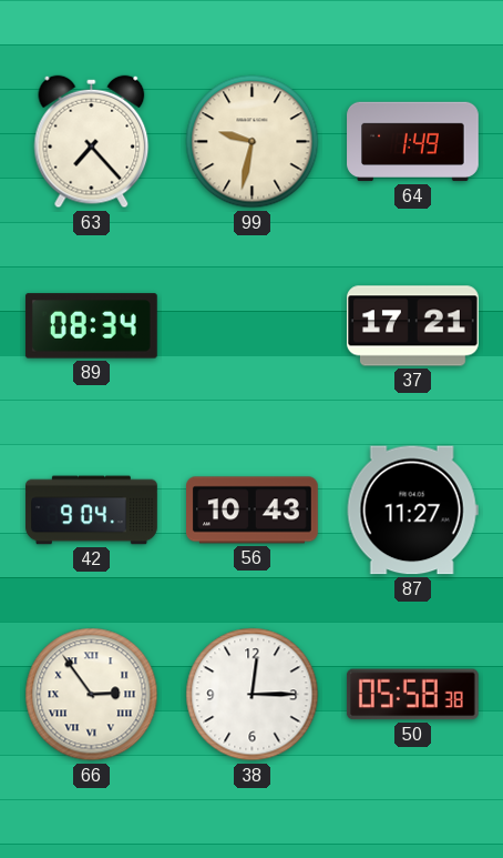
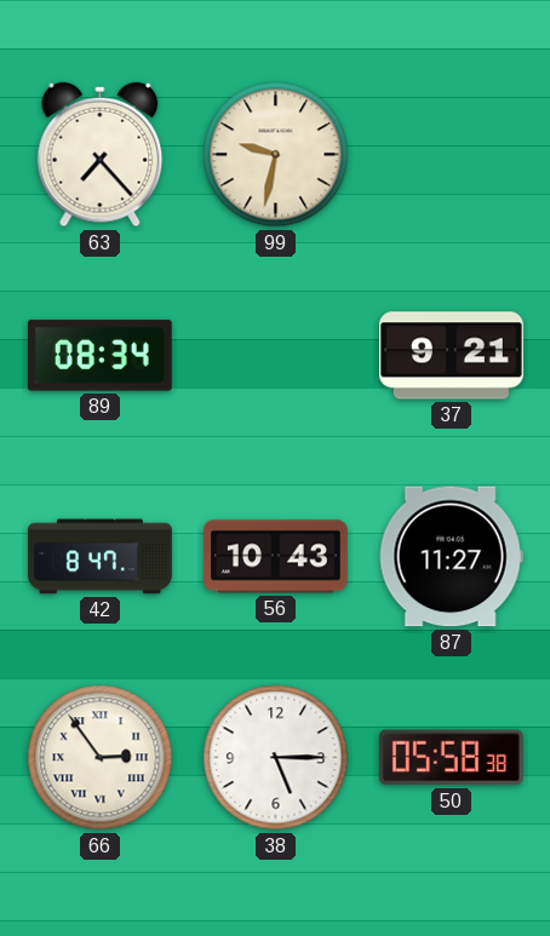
64: 1:49 -> none
37: 17:21 -> 9:21
42: 9:04 -> 8:47
38: 12:15 -> 5:15
